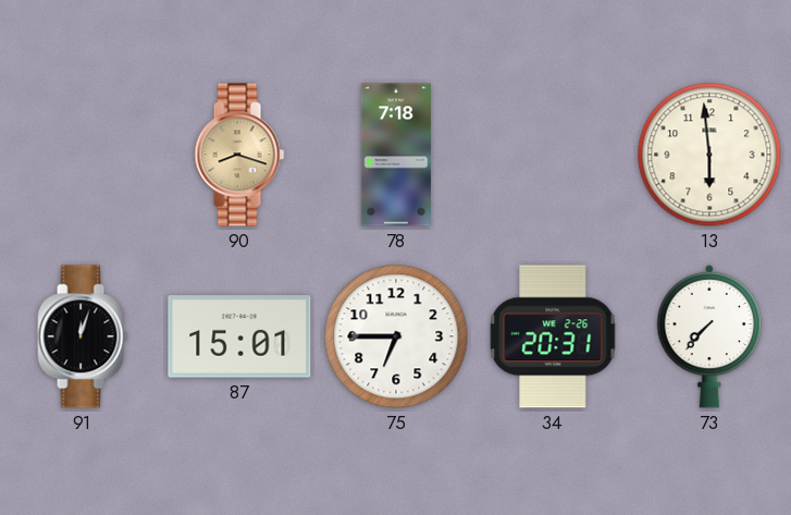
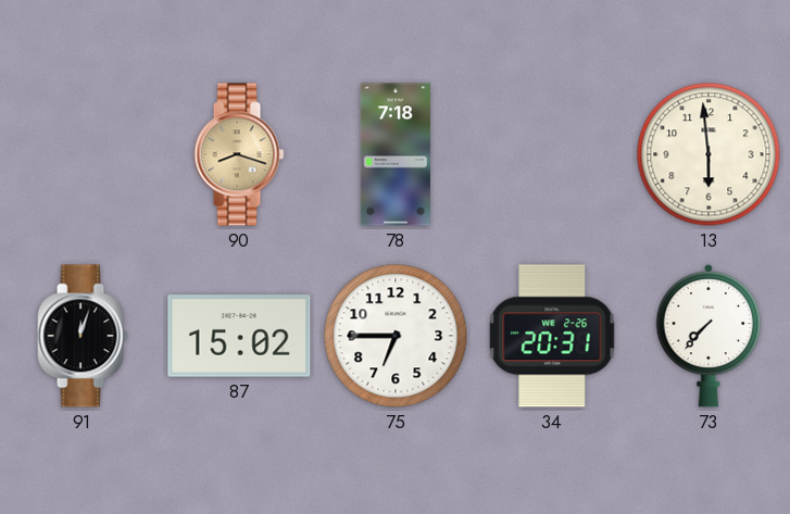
87: 15:01 -> 15:02
